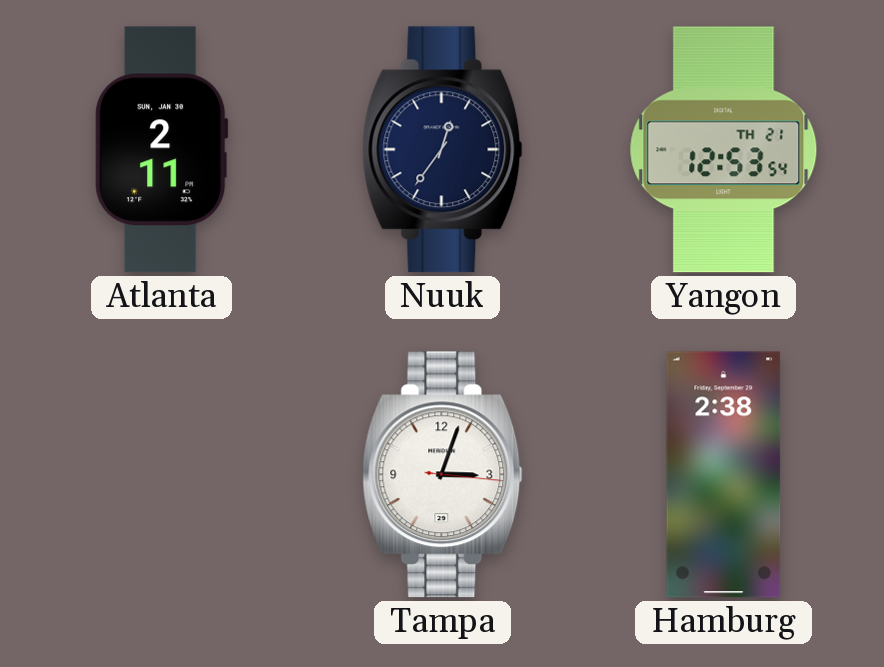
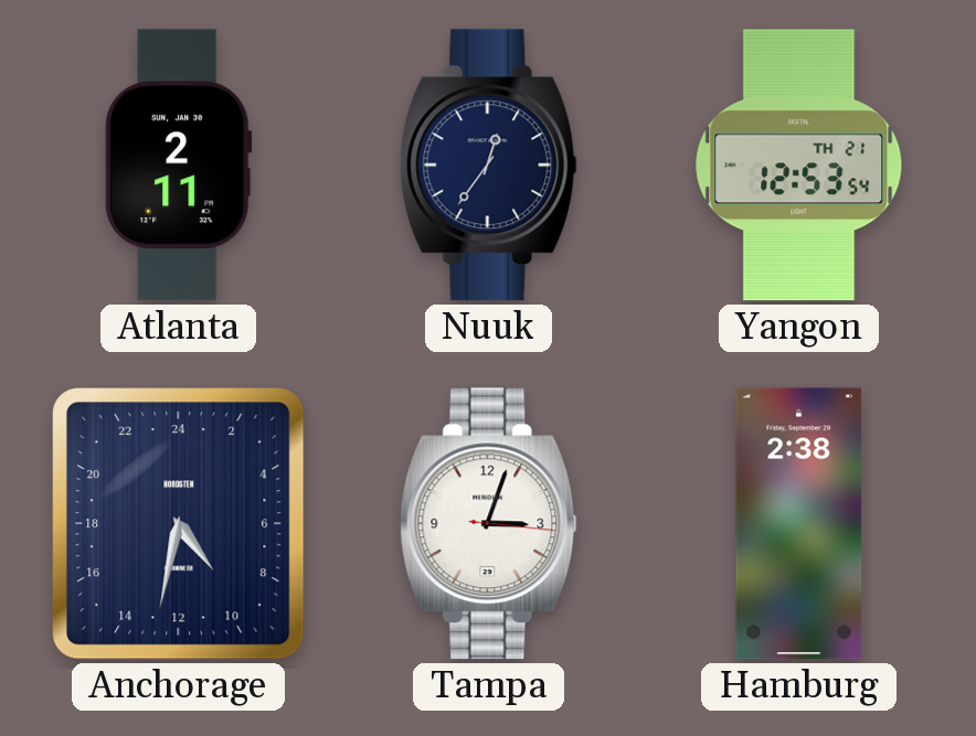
Anchorage: none -> 9:32
